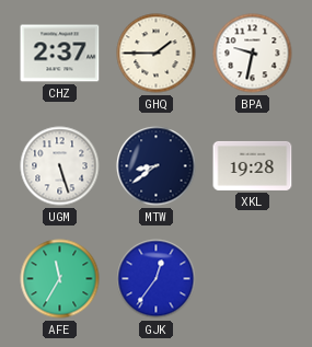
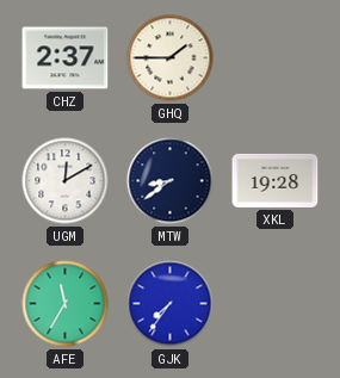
BPA: 9:32 -> none
UGM: 5:27 -> 12:10
GJK: 12:36 -> 7:36
